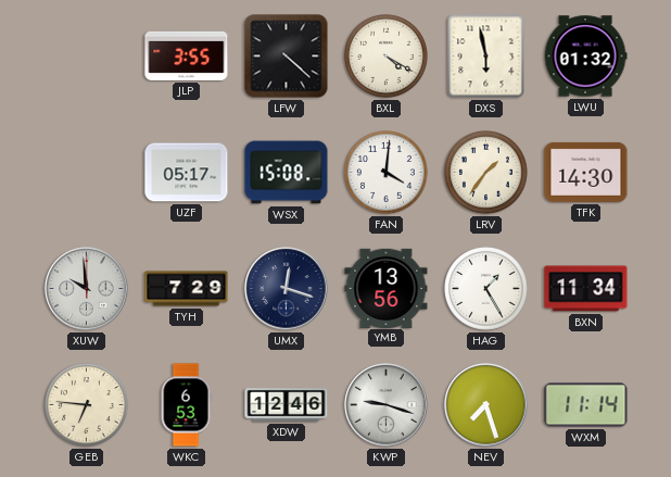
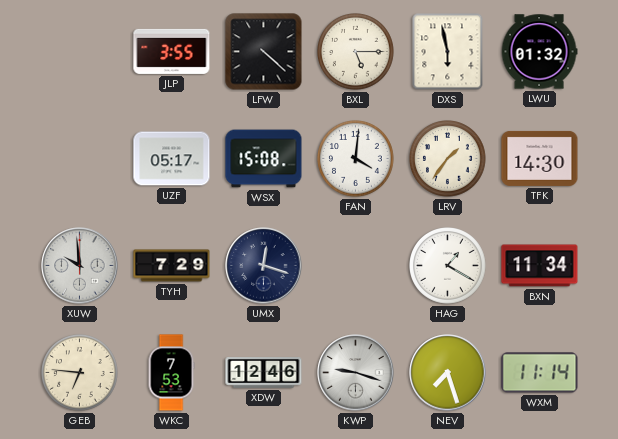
BXL: 4:20 -> 5:15
YMB: 13:56 -> none
HAG: 1:25 -> 1:20
WKC: 6:53 -> 7:53
